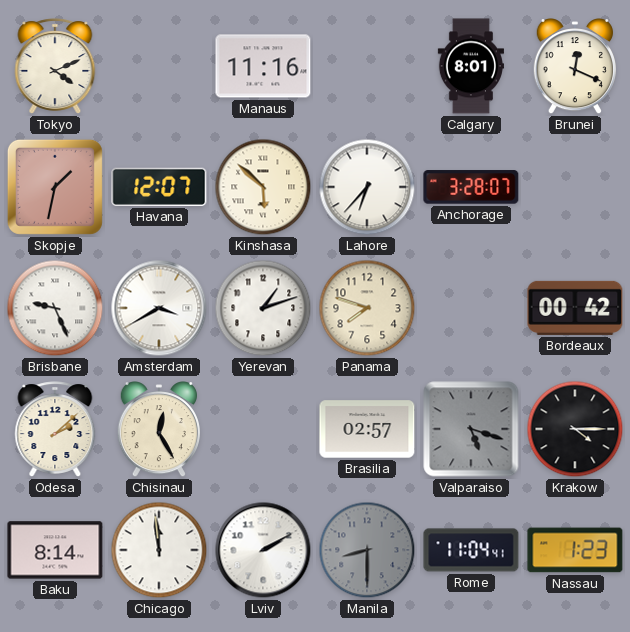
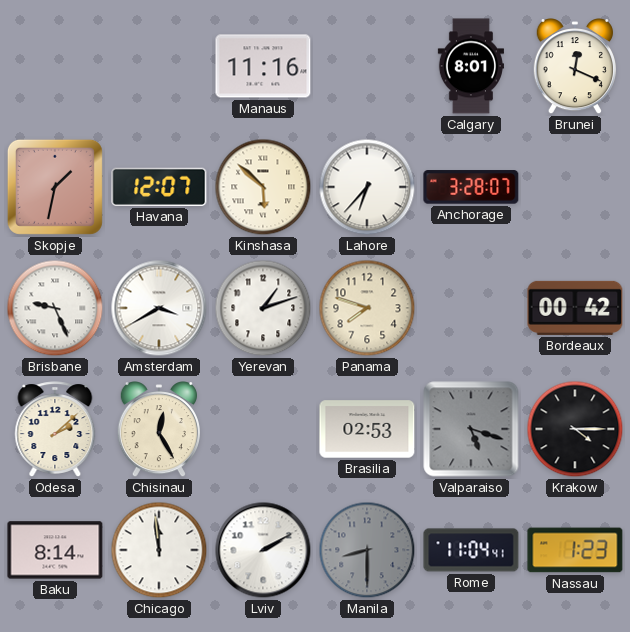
Tokyo: 4:11 -> none
Brasilia: 02:57 -> 02:53
